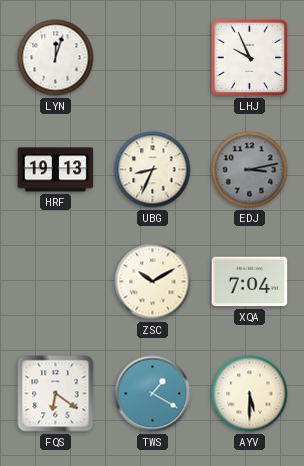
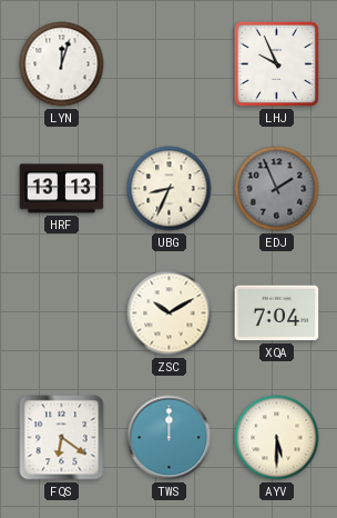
HRF: 19:13 -> 13:13
EDJ: 3:13 -> 1:56
TWS: 1:20 -> 12:00
